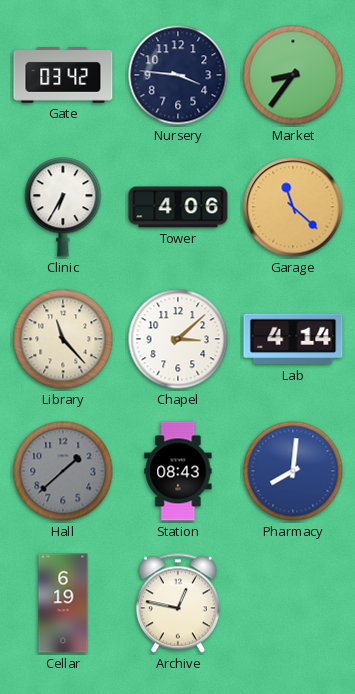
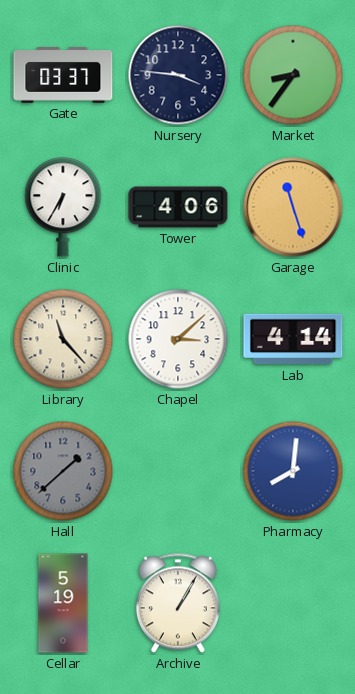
Gate: 03:42 -> 03:37
Garage: 11:22 -> 11:27
Station: 08:43 -> none
Cellar: 6:19 -> 5:19
Archive: 12:47 -> 1:05
